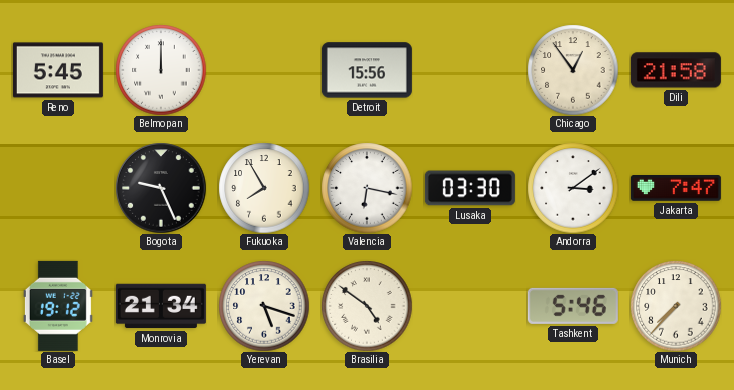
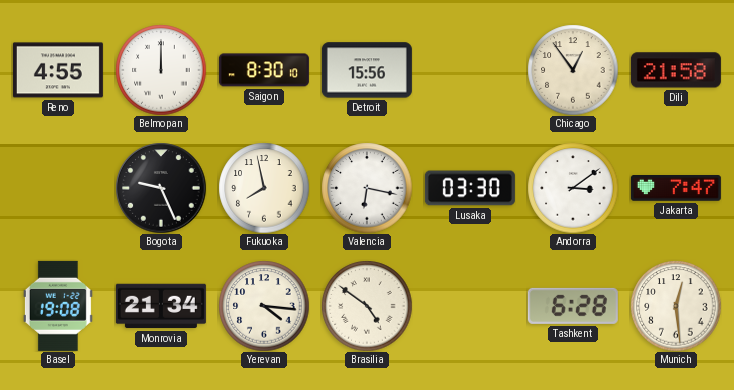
Reno: 5:45 -> 4:55
Saigon: none -> 8:30
Fukuoka: 7:55 -> 7:58
Basel: 19:12 -> 19:08
Yerevan: 5:18 -> 4:16
Tashkent: 5:46 -> 6:28
Munich: 7:37 -> 12:29
